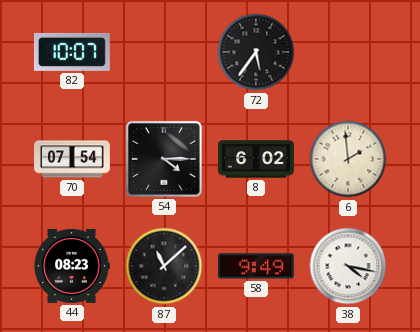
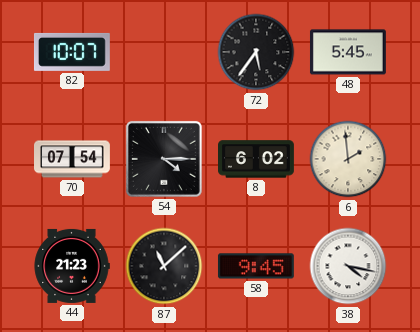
48: none -> 5:45
44: 08:23 -> 21:23
58: 9:49 -> 9:45
